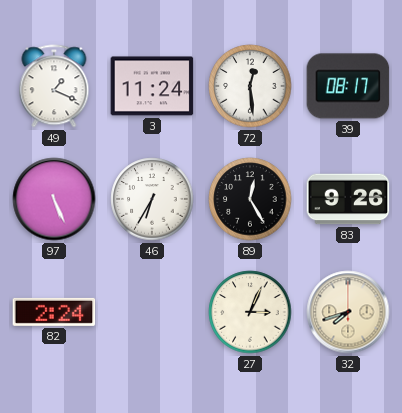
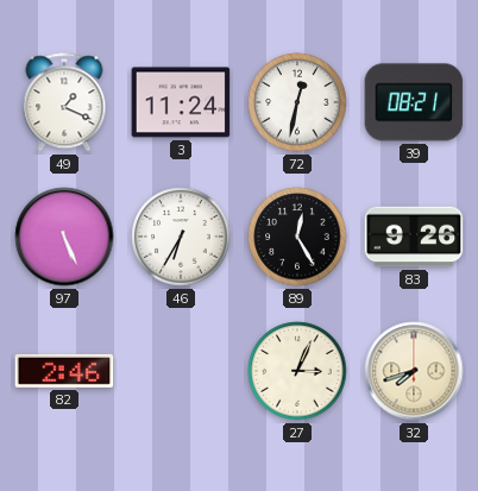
72: 12:29 -> 12:32
39: 08:17 -> 08:21
82: 2:24 -> 2:46
